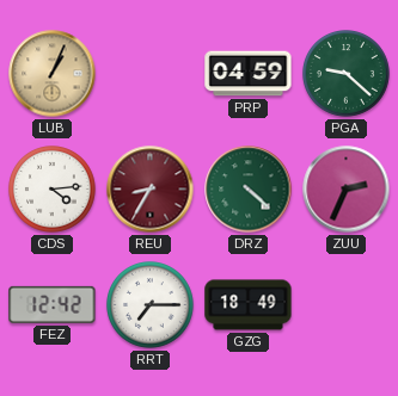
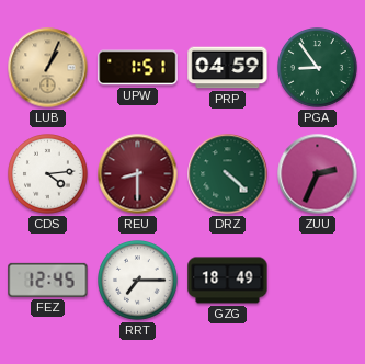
UPW: none -> 1:51
PGA: 9:22 -> 8:54
REU: 8:35 -> 8:30
FEZ: 12:42 -> 12:45
